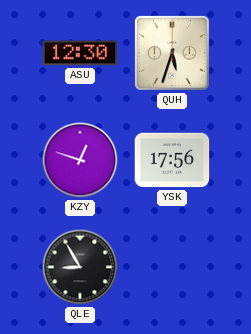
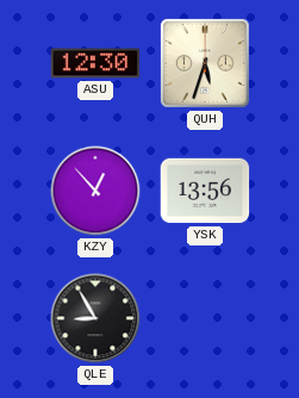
KZY: 12:48 -> 12:53
YSK: 17:56 -> 13:56
